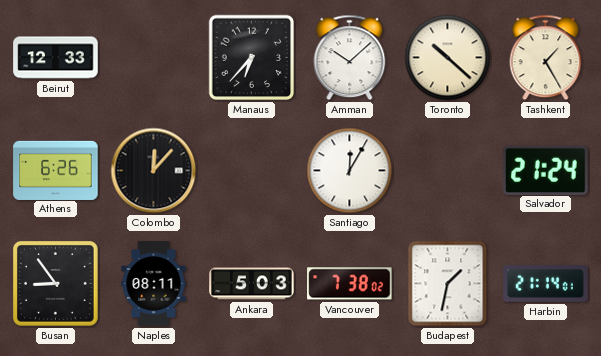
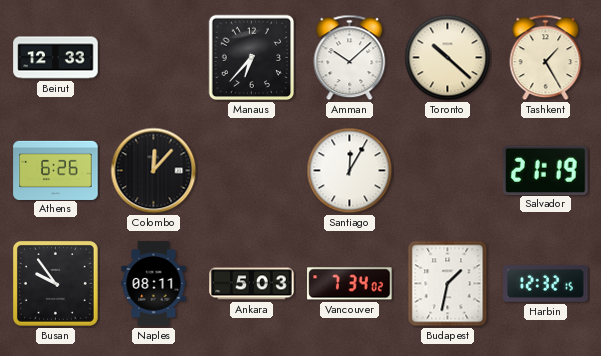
Salvador: 21:24 -> 21:19
Busan: 8:54 -> 9:54
Vancouver: 7:38 -> 7:34
Harbin: 21:14 -> 12:32
